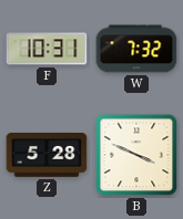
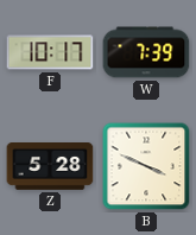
F: 10:31 -> 10:17
W: 7:32 -> 7:39
